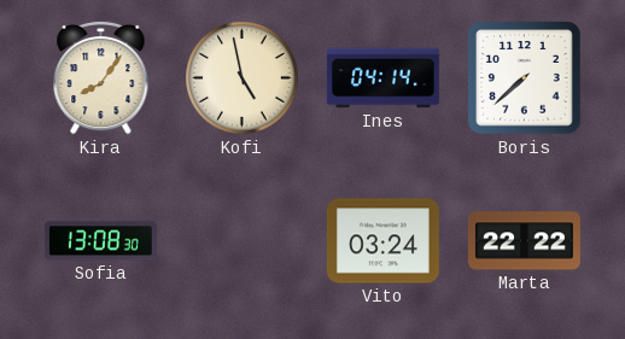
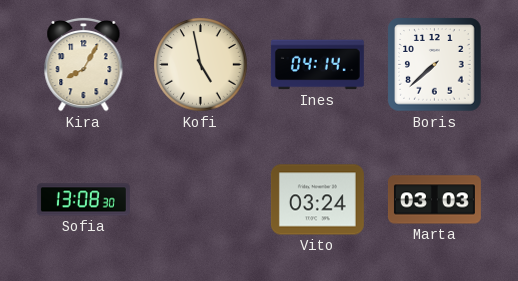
Kira: 8:06 -> 8:05
Marta: 22:22 -> 03:03
